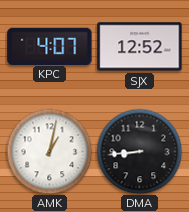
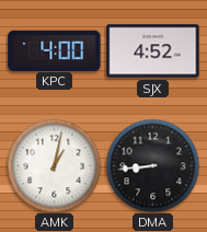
KPC: 4:07 -> 4:00
SJX: 12:52 -> 4:52
